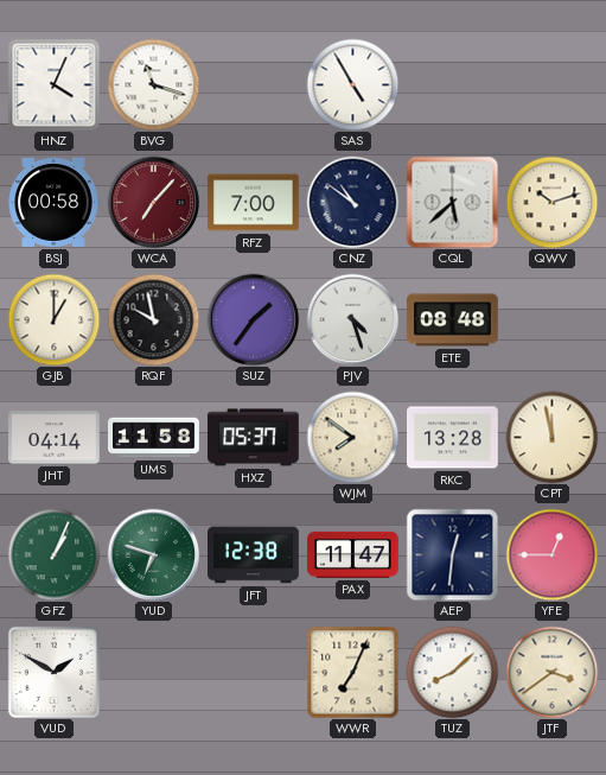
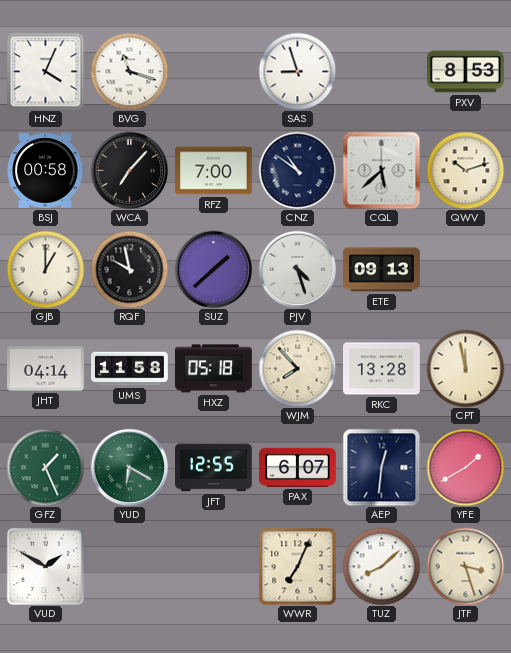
SAS: 4:55 -> 8:57
PXV: none -> 8:53
WCA dial: burgundy -> black
SUZ: 1:36 -> 1:38
ETE: 08:48 -> 09:13
HXZ: 05:37 -> 05:18
WJM: 7:51 -> 7:53
GFZ: 1:04 -> 1:26
YUD: 6:48 -> 6:20
JFT: 12:38 -> 12:55
PAX: 11:47 -> 6:07
YFE: 12:45 -> 1:40
JTF: 3:39 -> 3:27
